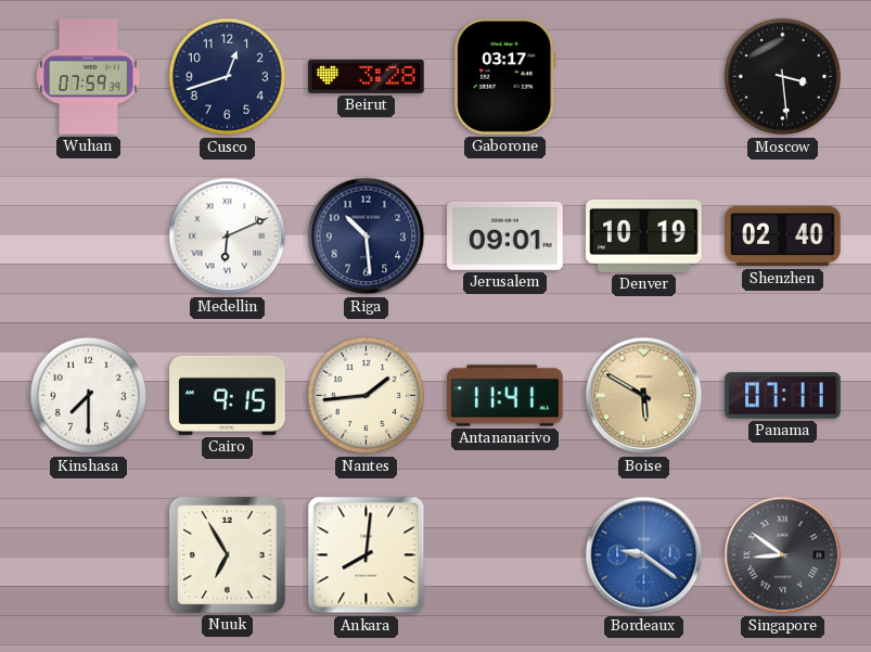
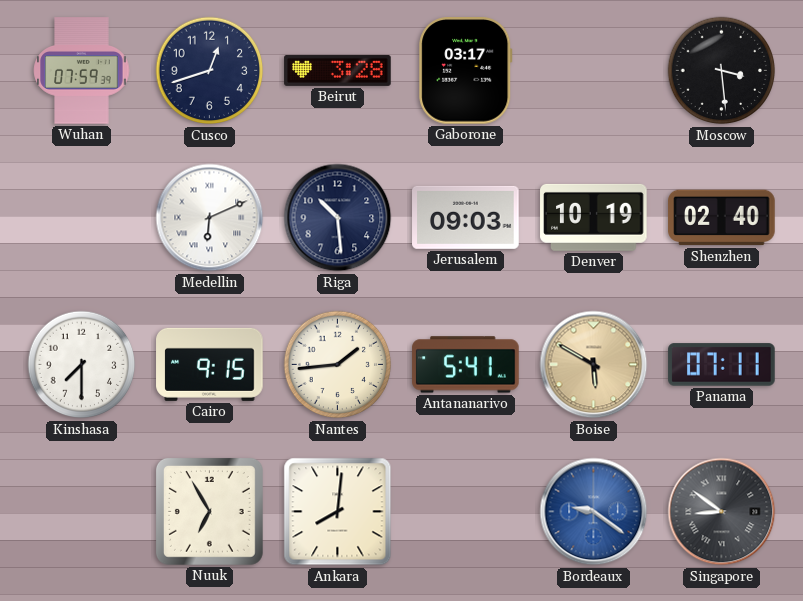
Jerusalem: 09:01 -> 09:03
Antananarivo: 11:41 -> 5:41
